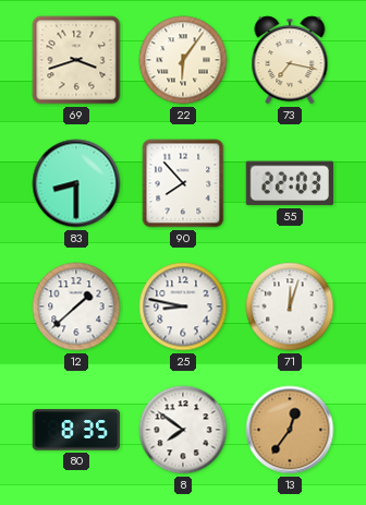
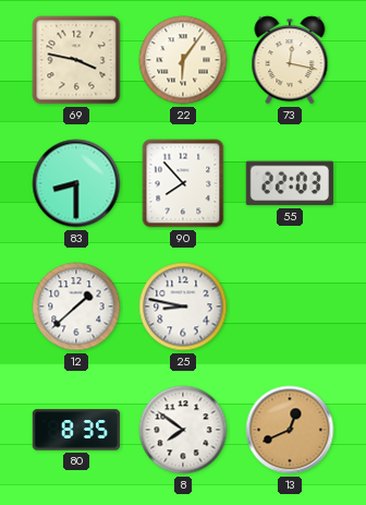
69: 3:42 -> 3:47
73: 7:17 -> 12:17
71: 12:03 -> none
13: 12:36 -> 12:41
